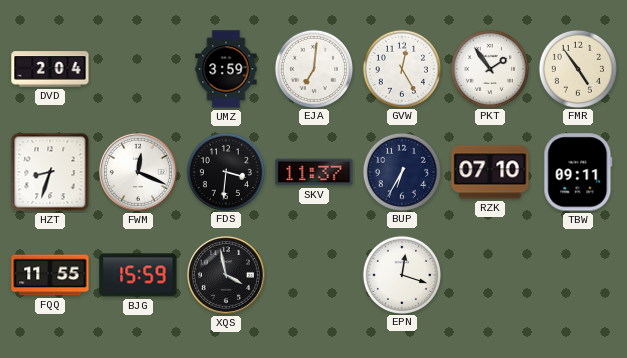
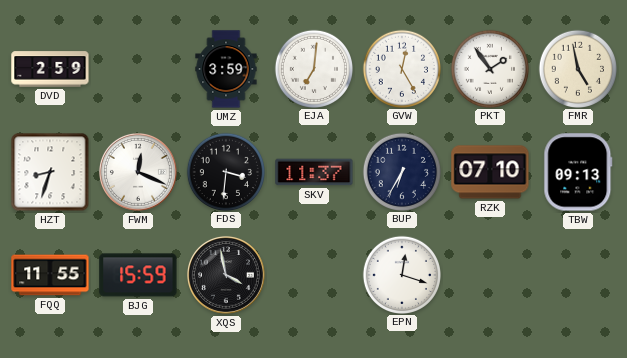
DVD: 2:04 -> 2:59
FMR: 4:54 -> 4:58
TBW: 09:11 -> 09:13
